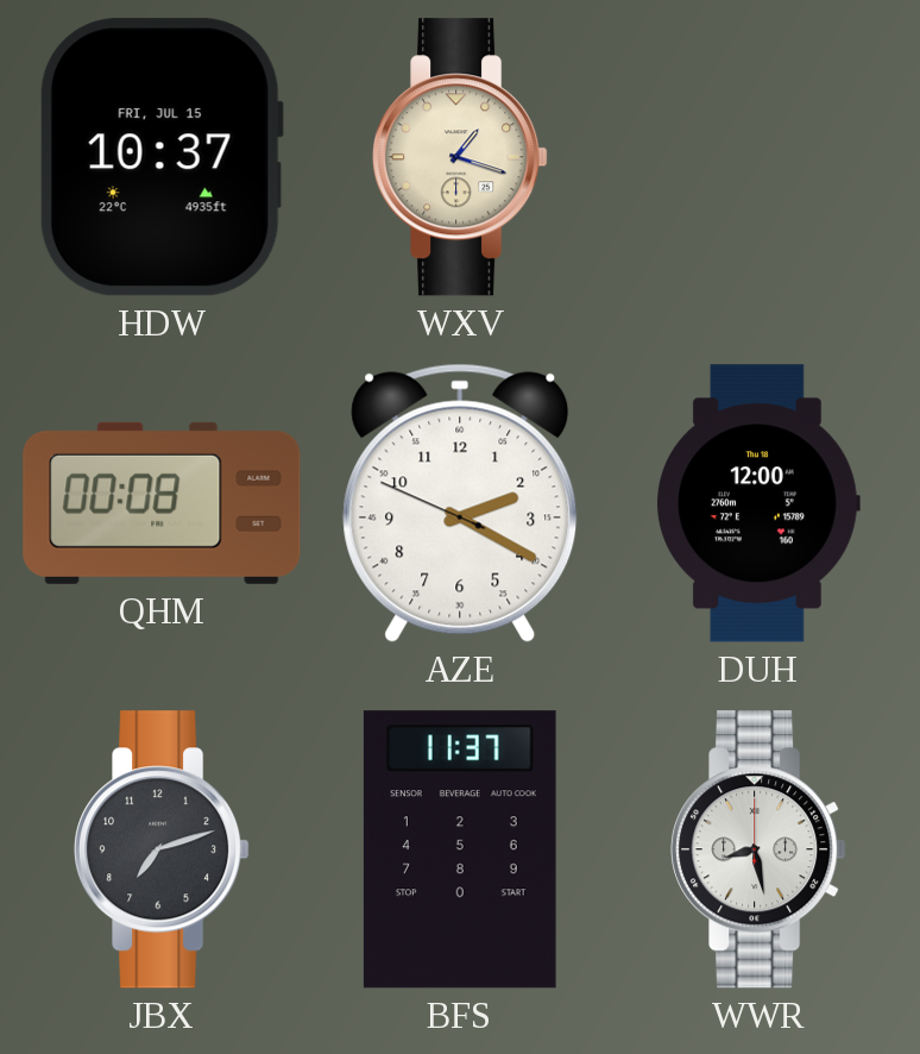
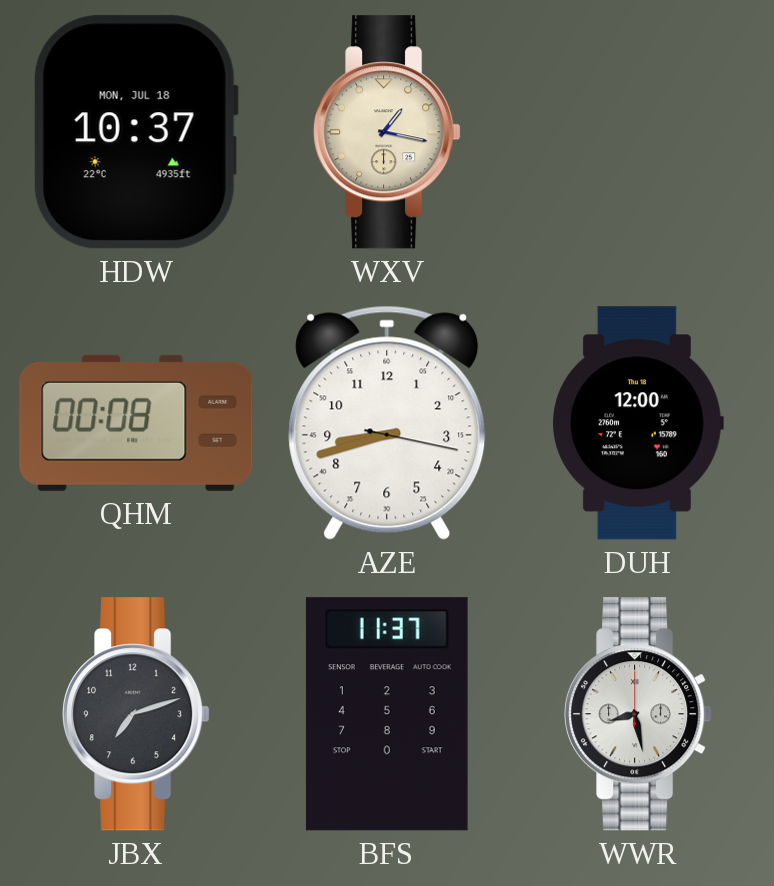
HDW date: FRI, JUL 15 -> MON, JUL 18
WXV: 1:18 -> 1:17
AZE: 2:19 -> 8:42
